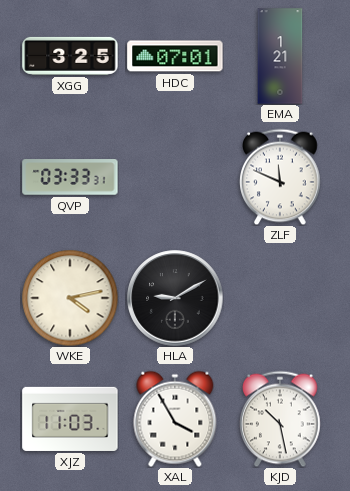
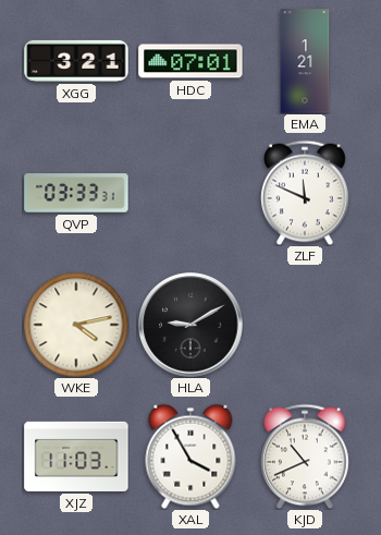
XGG: 3:25 -> 3:21
KJD: 10:28 -> 10:41
